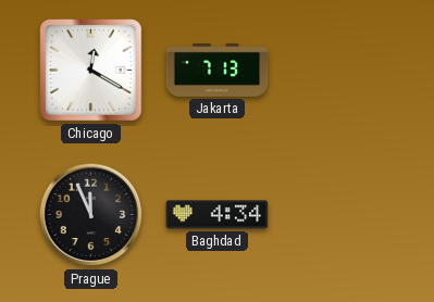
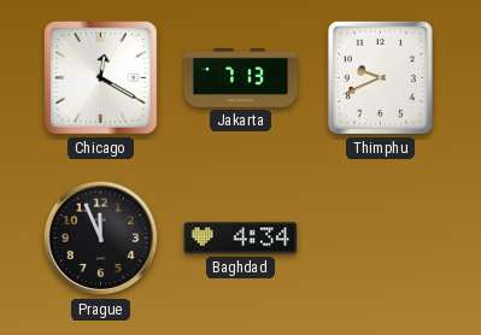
Thimphu: none -> 9:41
